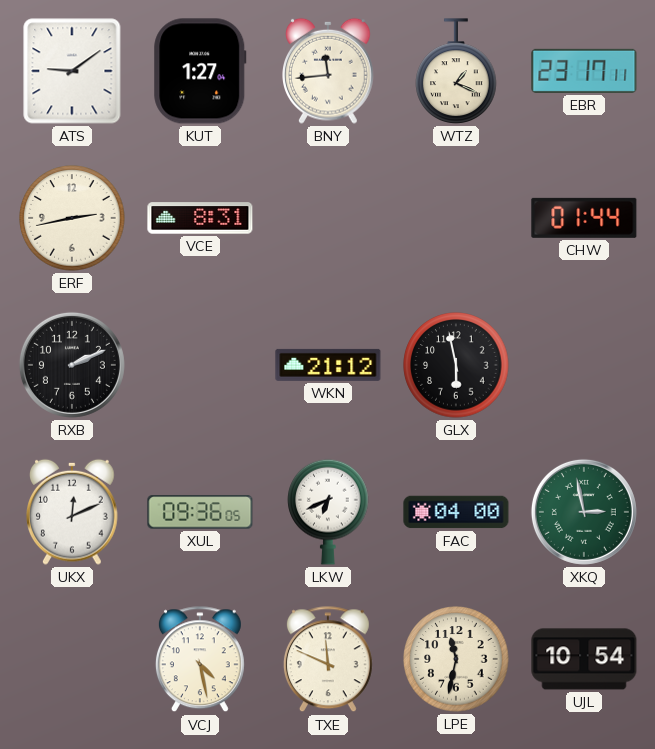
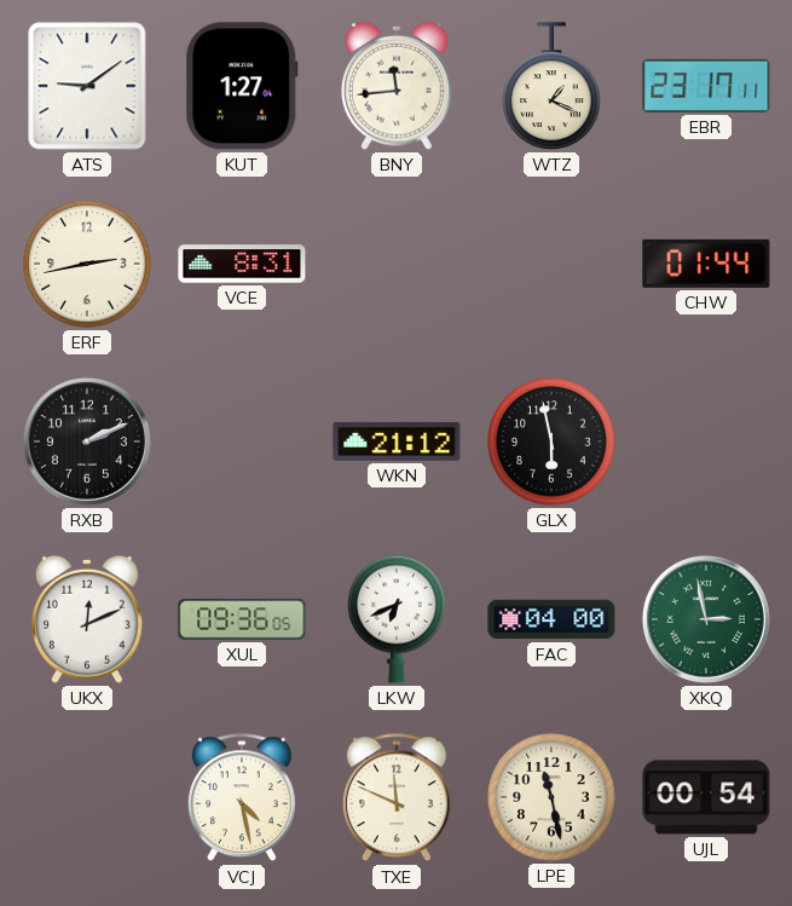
LPE: 11:32 -> 11:28
UJL: 10:54 -> 00:54
